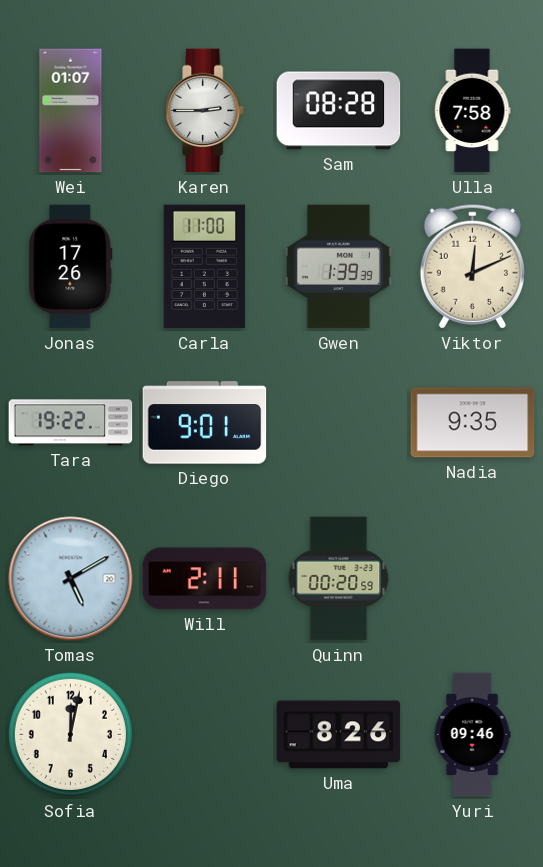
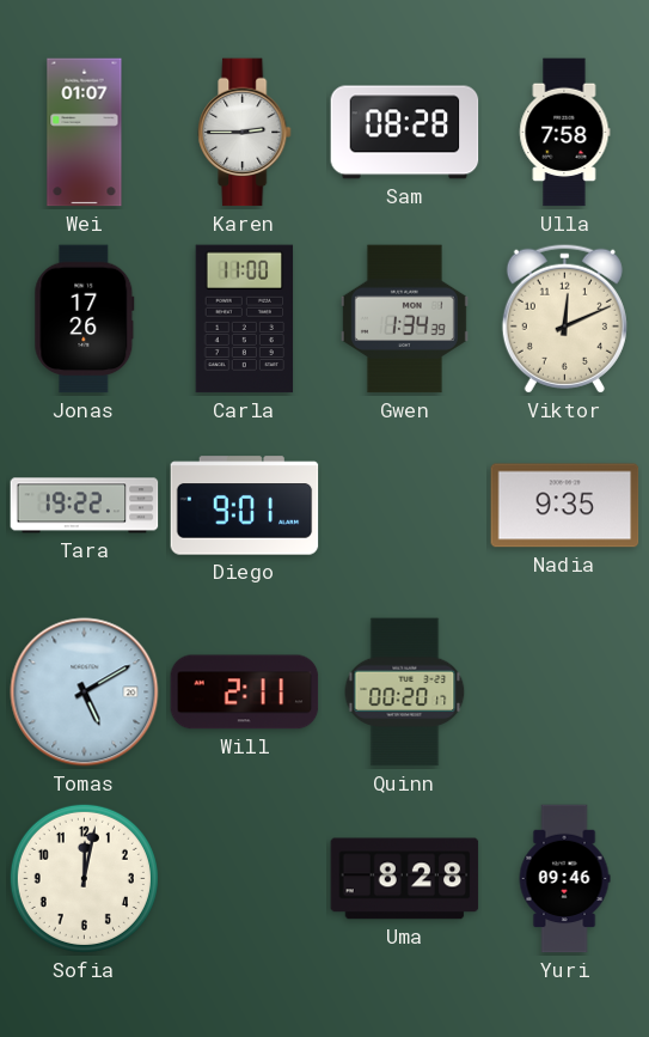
Gwen: 1:39 -> 1:34
Quinn: 00:20:59 -> 00:20:17
Uma: 8:26 -> 8:28
